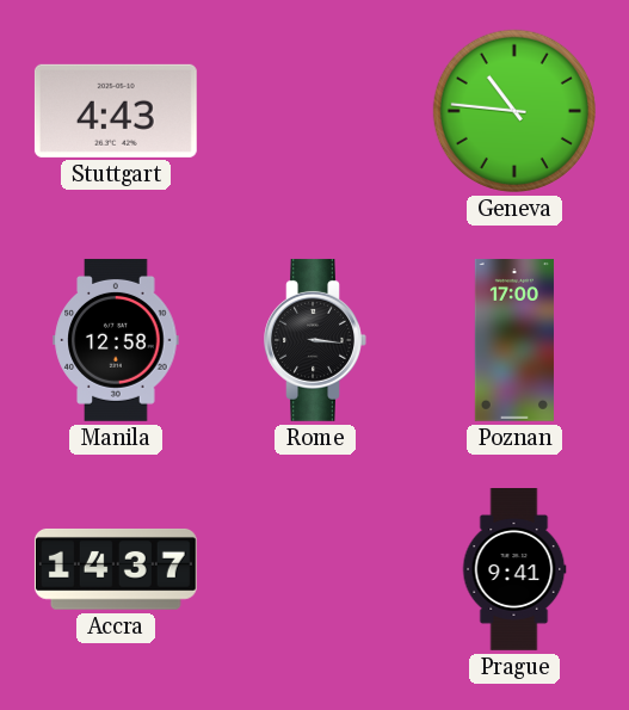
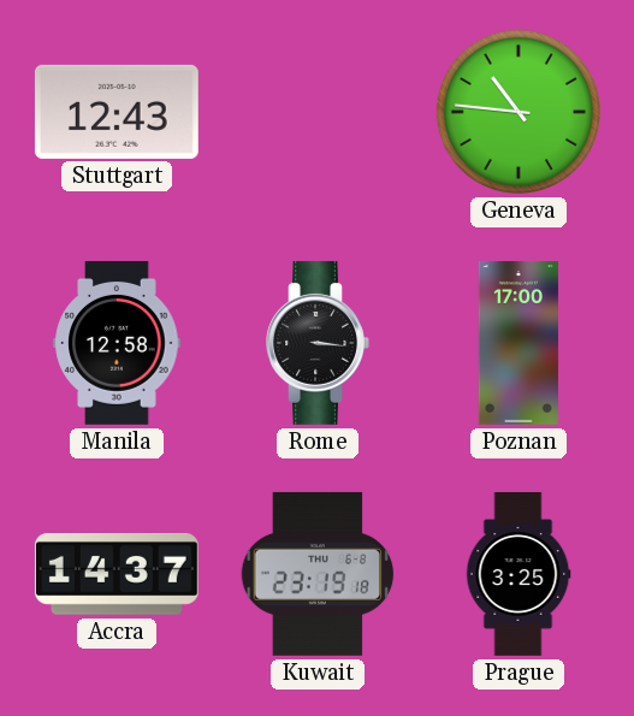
Stuttgart: 4:43 -> 12:43
Kuwait: none -> 23:19
Prague: 9:41 -> 3:25
